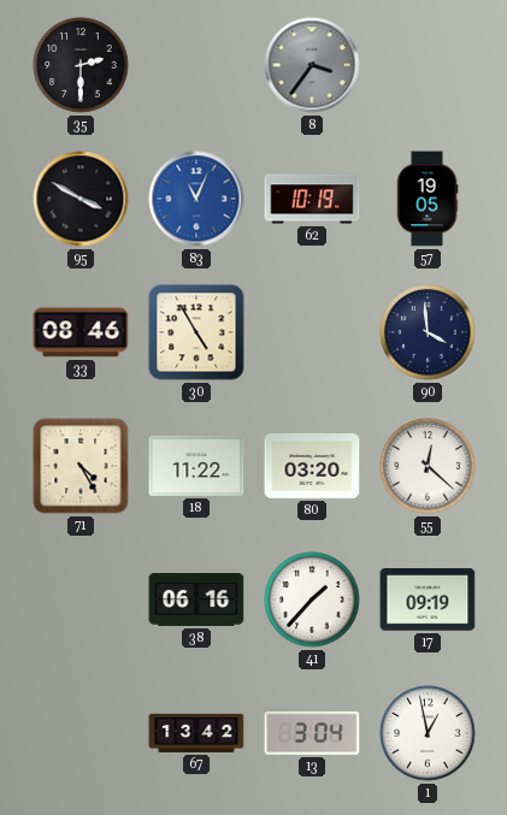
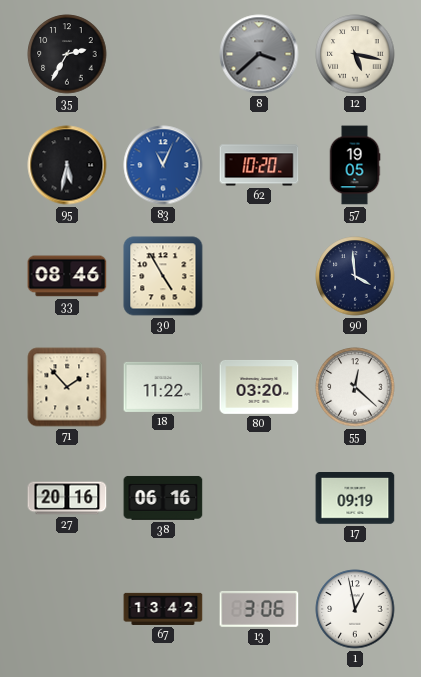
35: 2:30 -> 2:35
8: 3:36 -> 3:38
12: none -> 5:17
95: 3:50 -> 5:32
62: 10:19 -> 10:20
71: 4:25 -> 1:53
27: none -> 20:16
41: 1:37 -> none
13: 3:04 -> 3:06
